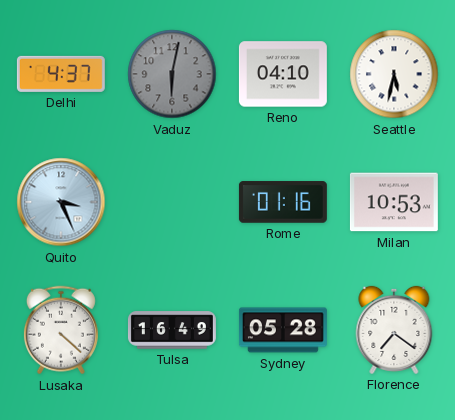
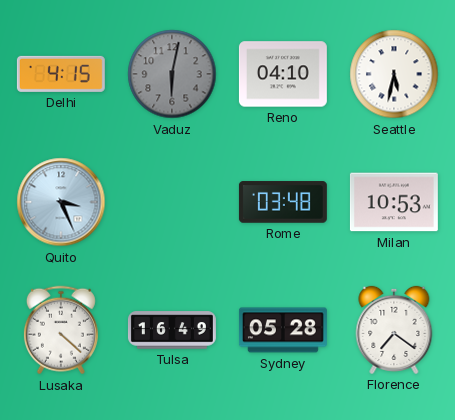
Delhi: 4:37 -> 4:15
Rome: 01:16 -> 03:48
